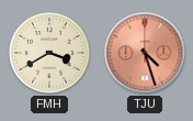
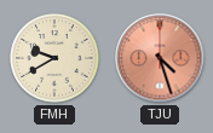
FMH: 3:40 -> 9:40
